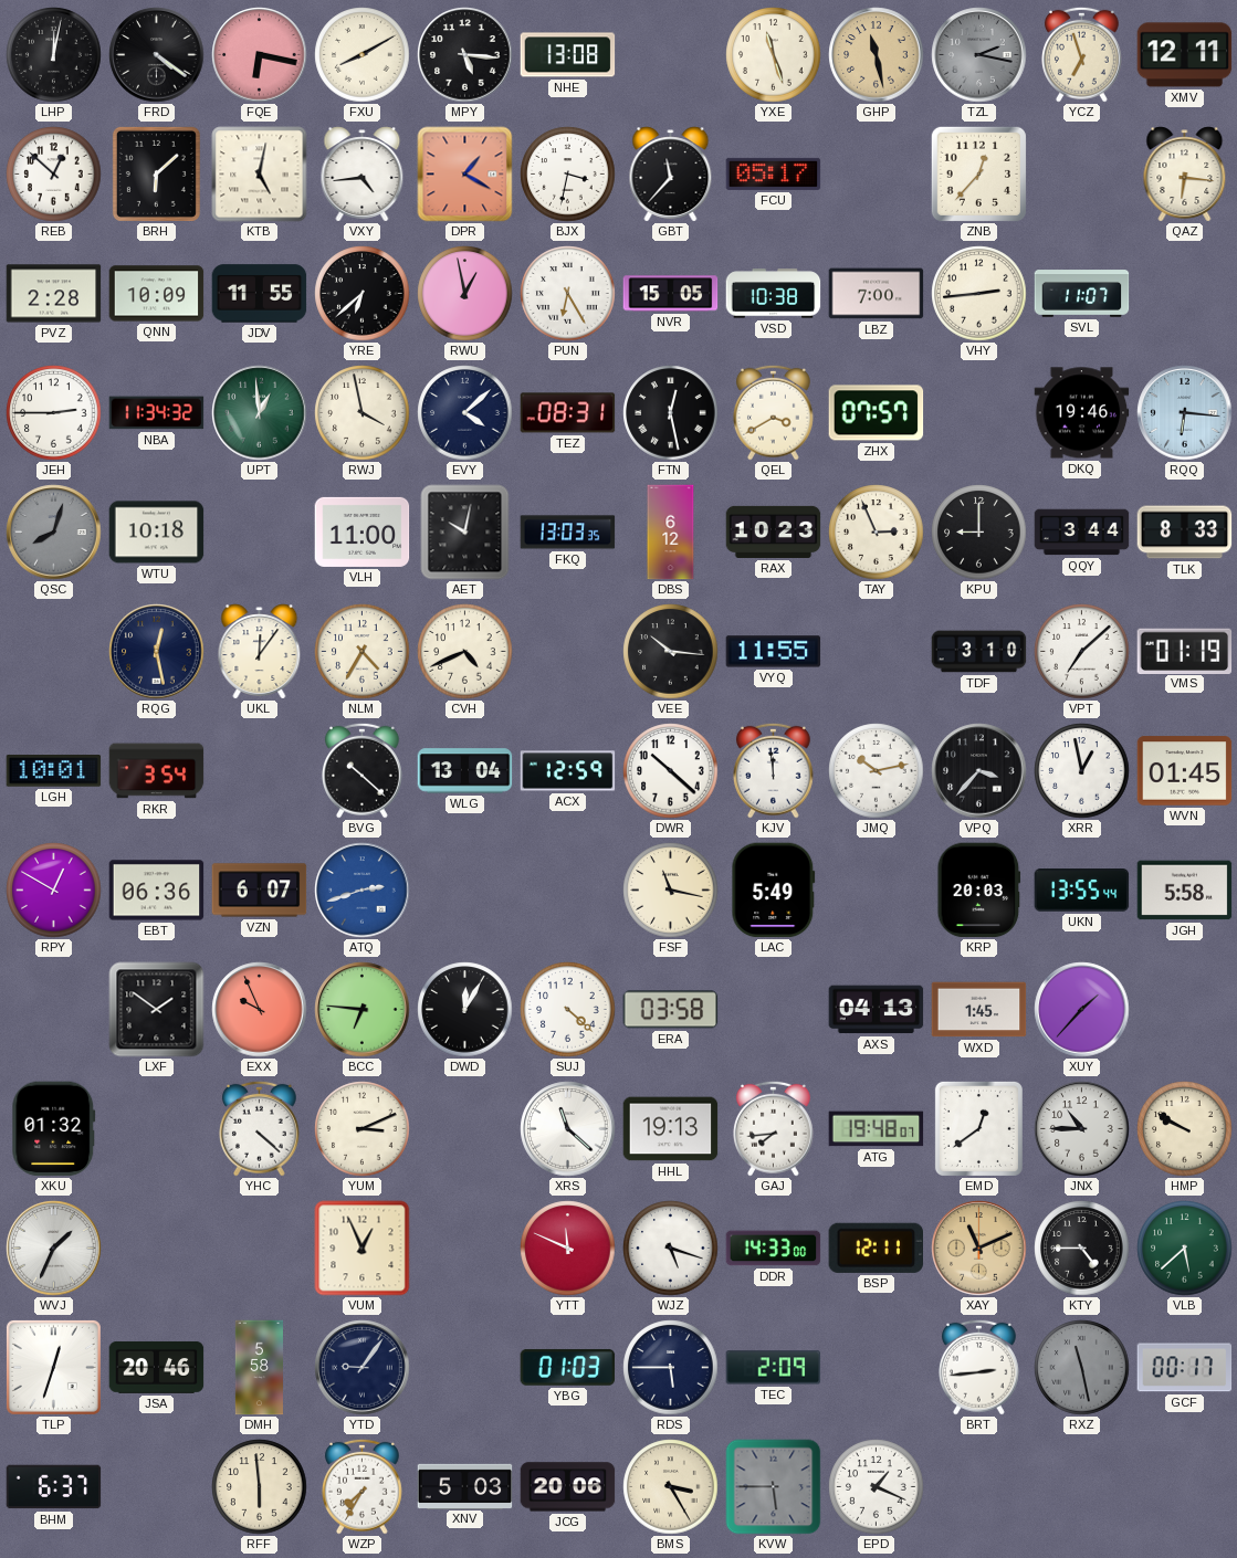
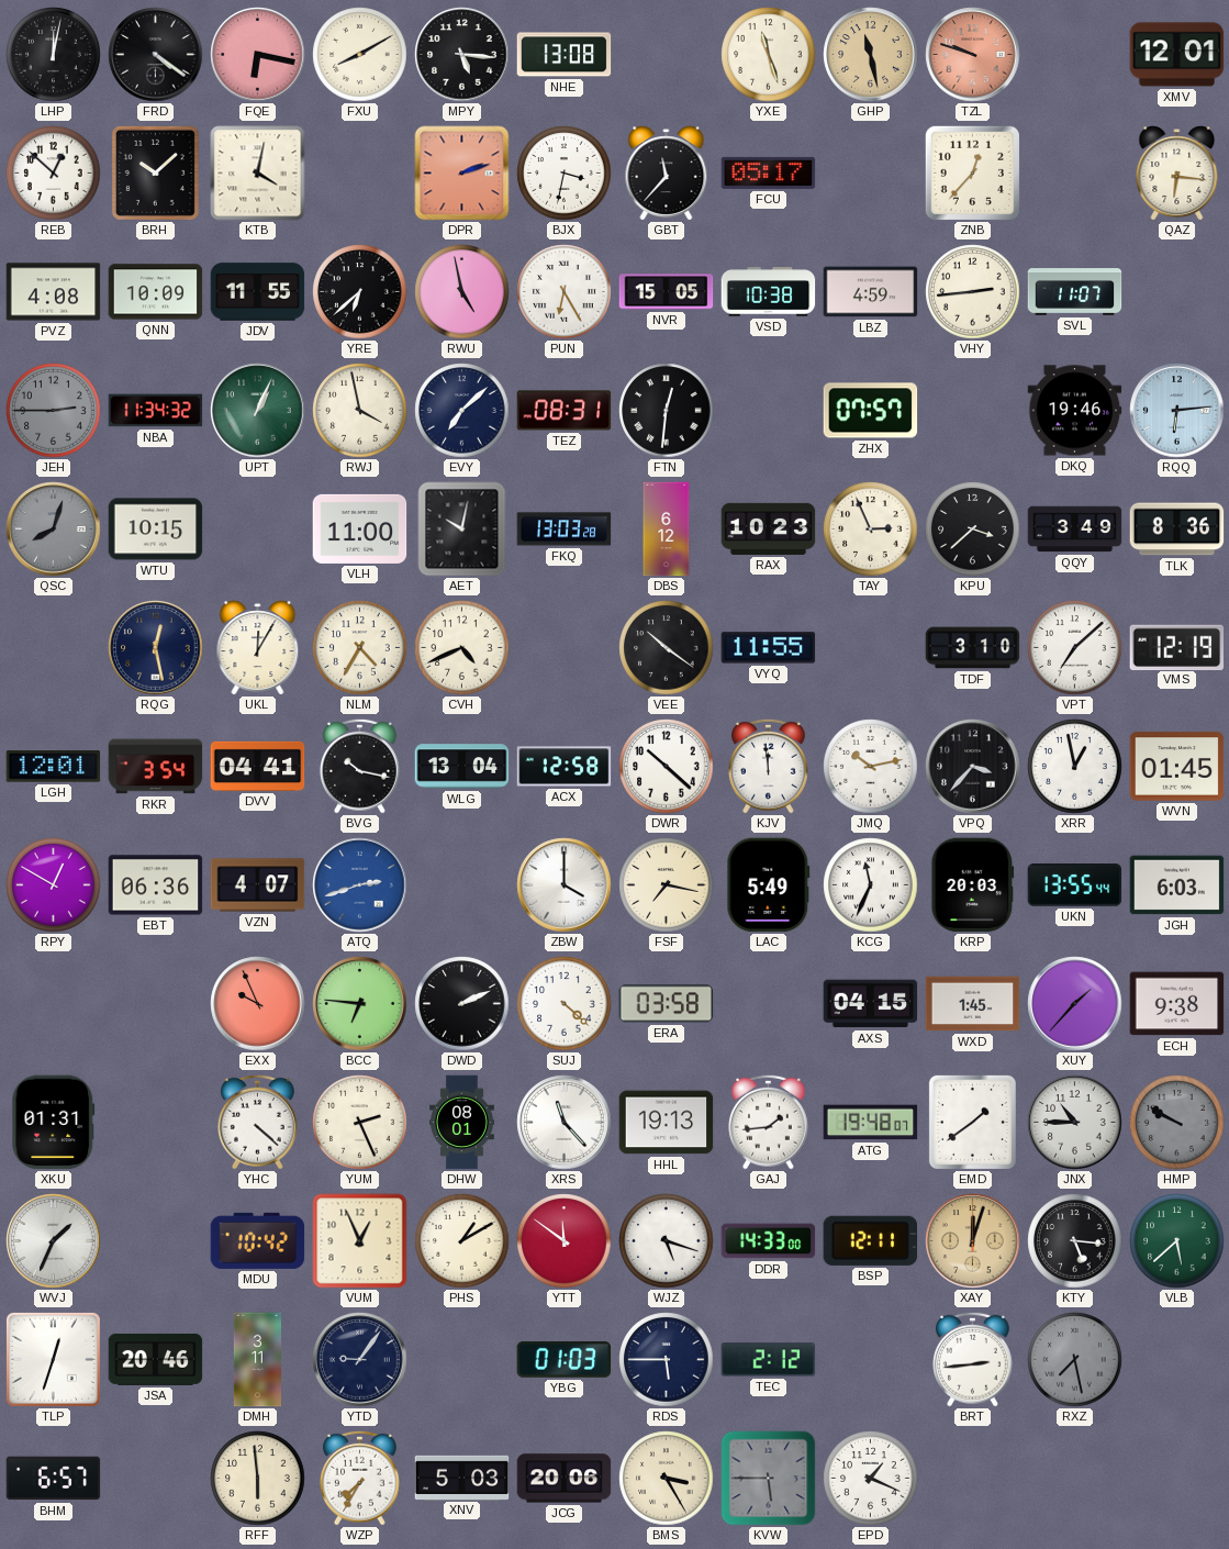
TZL: 2:17 -> 9:48
TZL dial: grey -> salmon
YCZ: 6:57 -> none
XMV: 12:11 -> 12:01
BRH: 6:08 -> 10:08
KTB: 5:02 -> 4:02
VXY: 4:44 -> none
DPR: 1:20 -> 2:12
PVZ: 2:28 -> 4:08
RWU: 12:58 -> 4:58
LBZ: 7:00 -> 4:59
JEH dial: white -> grey
UPT: 12:59 -> 1:04
EVY: 4:08 -> 7:08
FTN: 12:28 -> 12:31
QEL: 3:40 -> none
RQQ: 6:16 -> 6:14
WTU: 10:18 -> 10:15
FKQ: 13:03:35 -> 13:03:28
KPU: 9:00 -> 3:38
QQY: 3:44 -> 3:49
TLK: 8:33 -> 8:36
UKL: 12:06 -> 12:05
VEE: 10:16 -> 10:21
VMS: 01:19 -> 12:19
LGH: 10:01 -> 12:01
DVV: none -> 04:41
BVG: 10:22 -> 10:17
ACX: 12:59 -> 12:58
VZN: 6:07 -> 4:07
ZBW: none -> 4:00
FSF: 11:17 -> 7:17
KCG: none -> 11:34
JGH: 5:58 -> 6:03
LXF: 1:51 -> none
DWD: 12:05 -> 2:11
AXS: 04:13 -> 04:15
ECH: none -> 9:38
XKU: 01:32 -> 01:31
YUM: 3:11 -> 2:26
DHW: none -> 08:01
XRS: 11:22 -> 11:23
GAJ: 7:44 -> 1:44
EMD: 12:39 -> 1:39
HMP dial: cream -> grey
MDU: none -> 10:42
PHS: none -> 1:10
YTT: 11:49 -> 11:51
XAY: 11:11 -> 12:03
KTY: 4:45 -> 5:16
DMH: 5:58 -> 3:11
TEC: 2:09 -> 2:12
RXZ: 11:28 -> 7:28
GCF: 00:17 -> none
BHM: 6:37 -> 6:57
